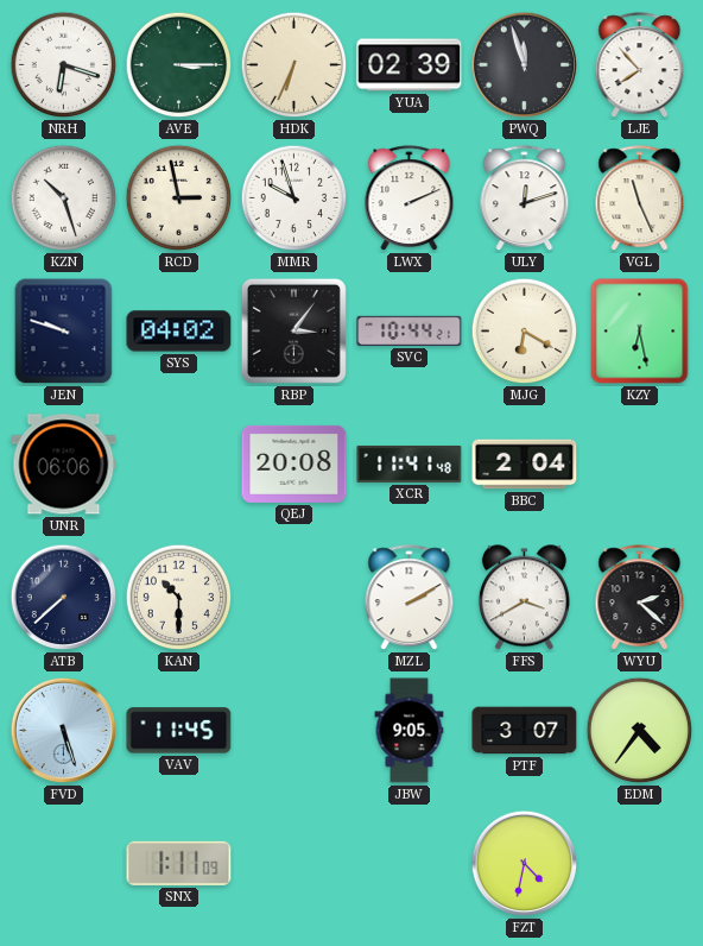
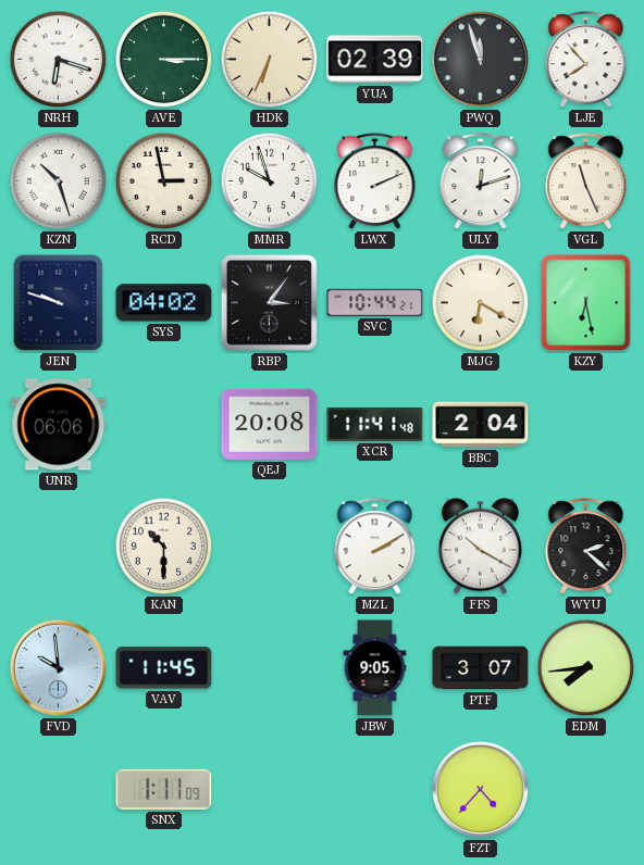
ATB: 7:38 -> none
FFS: 3:40 -> 10:20
FVD: 5:27 -> 9:59
EDM: 4:36 -> 7:44
FZT: 4:32 -> 4:37
